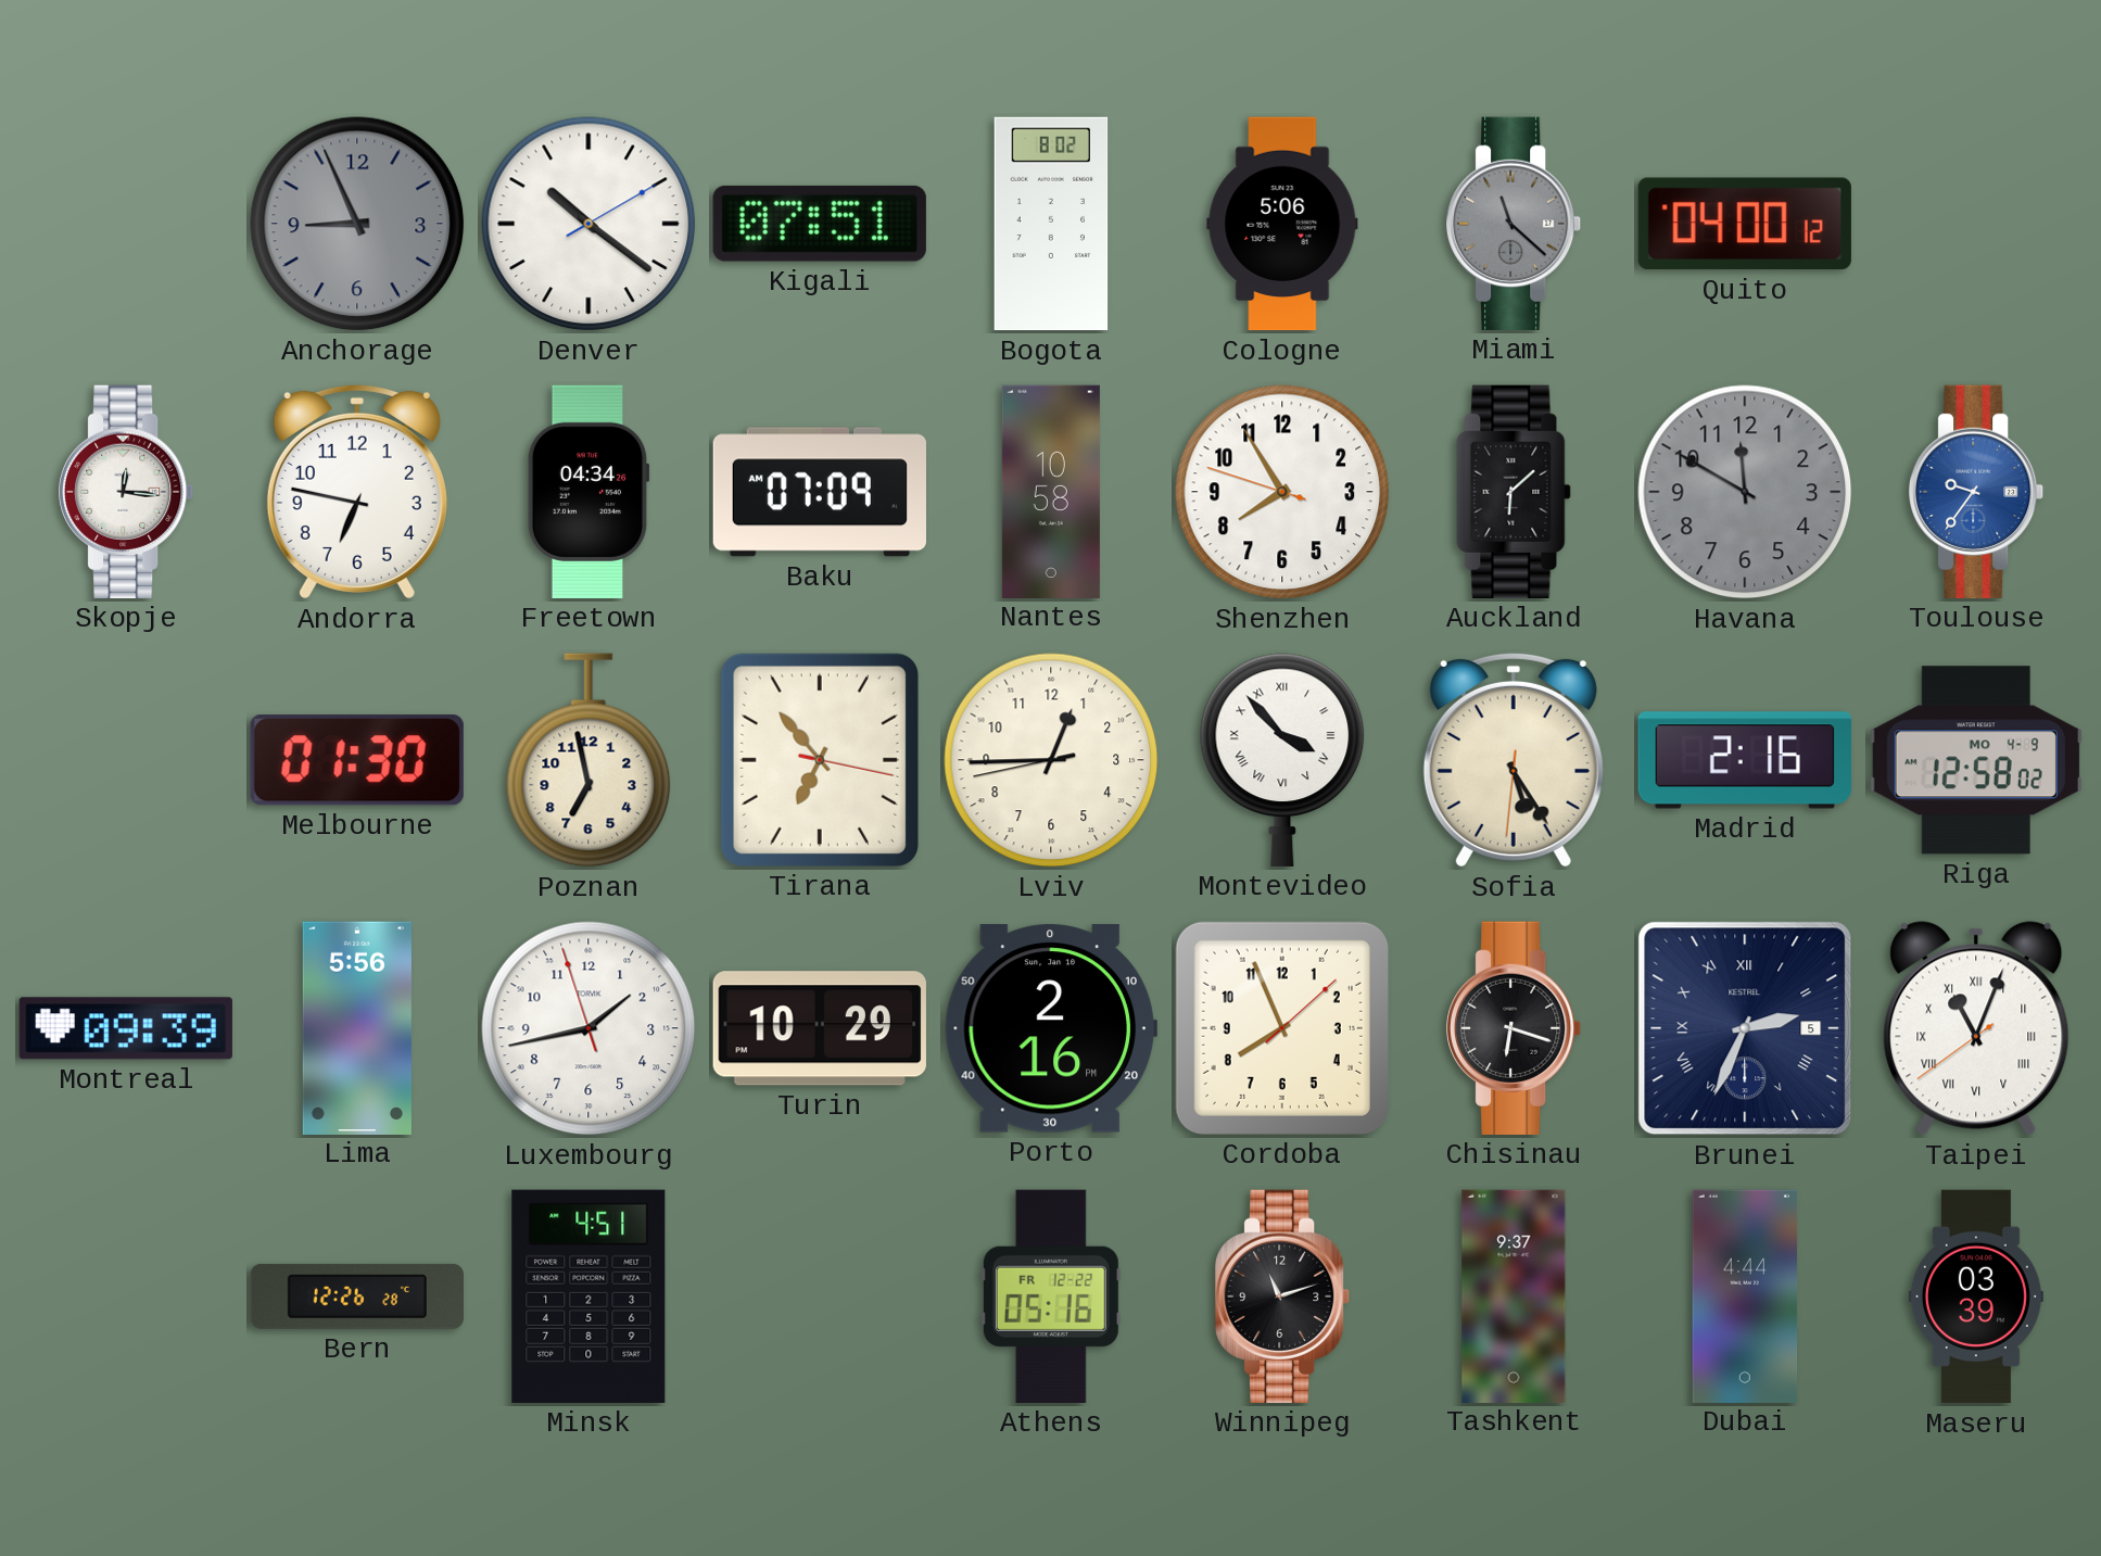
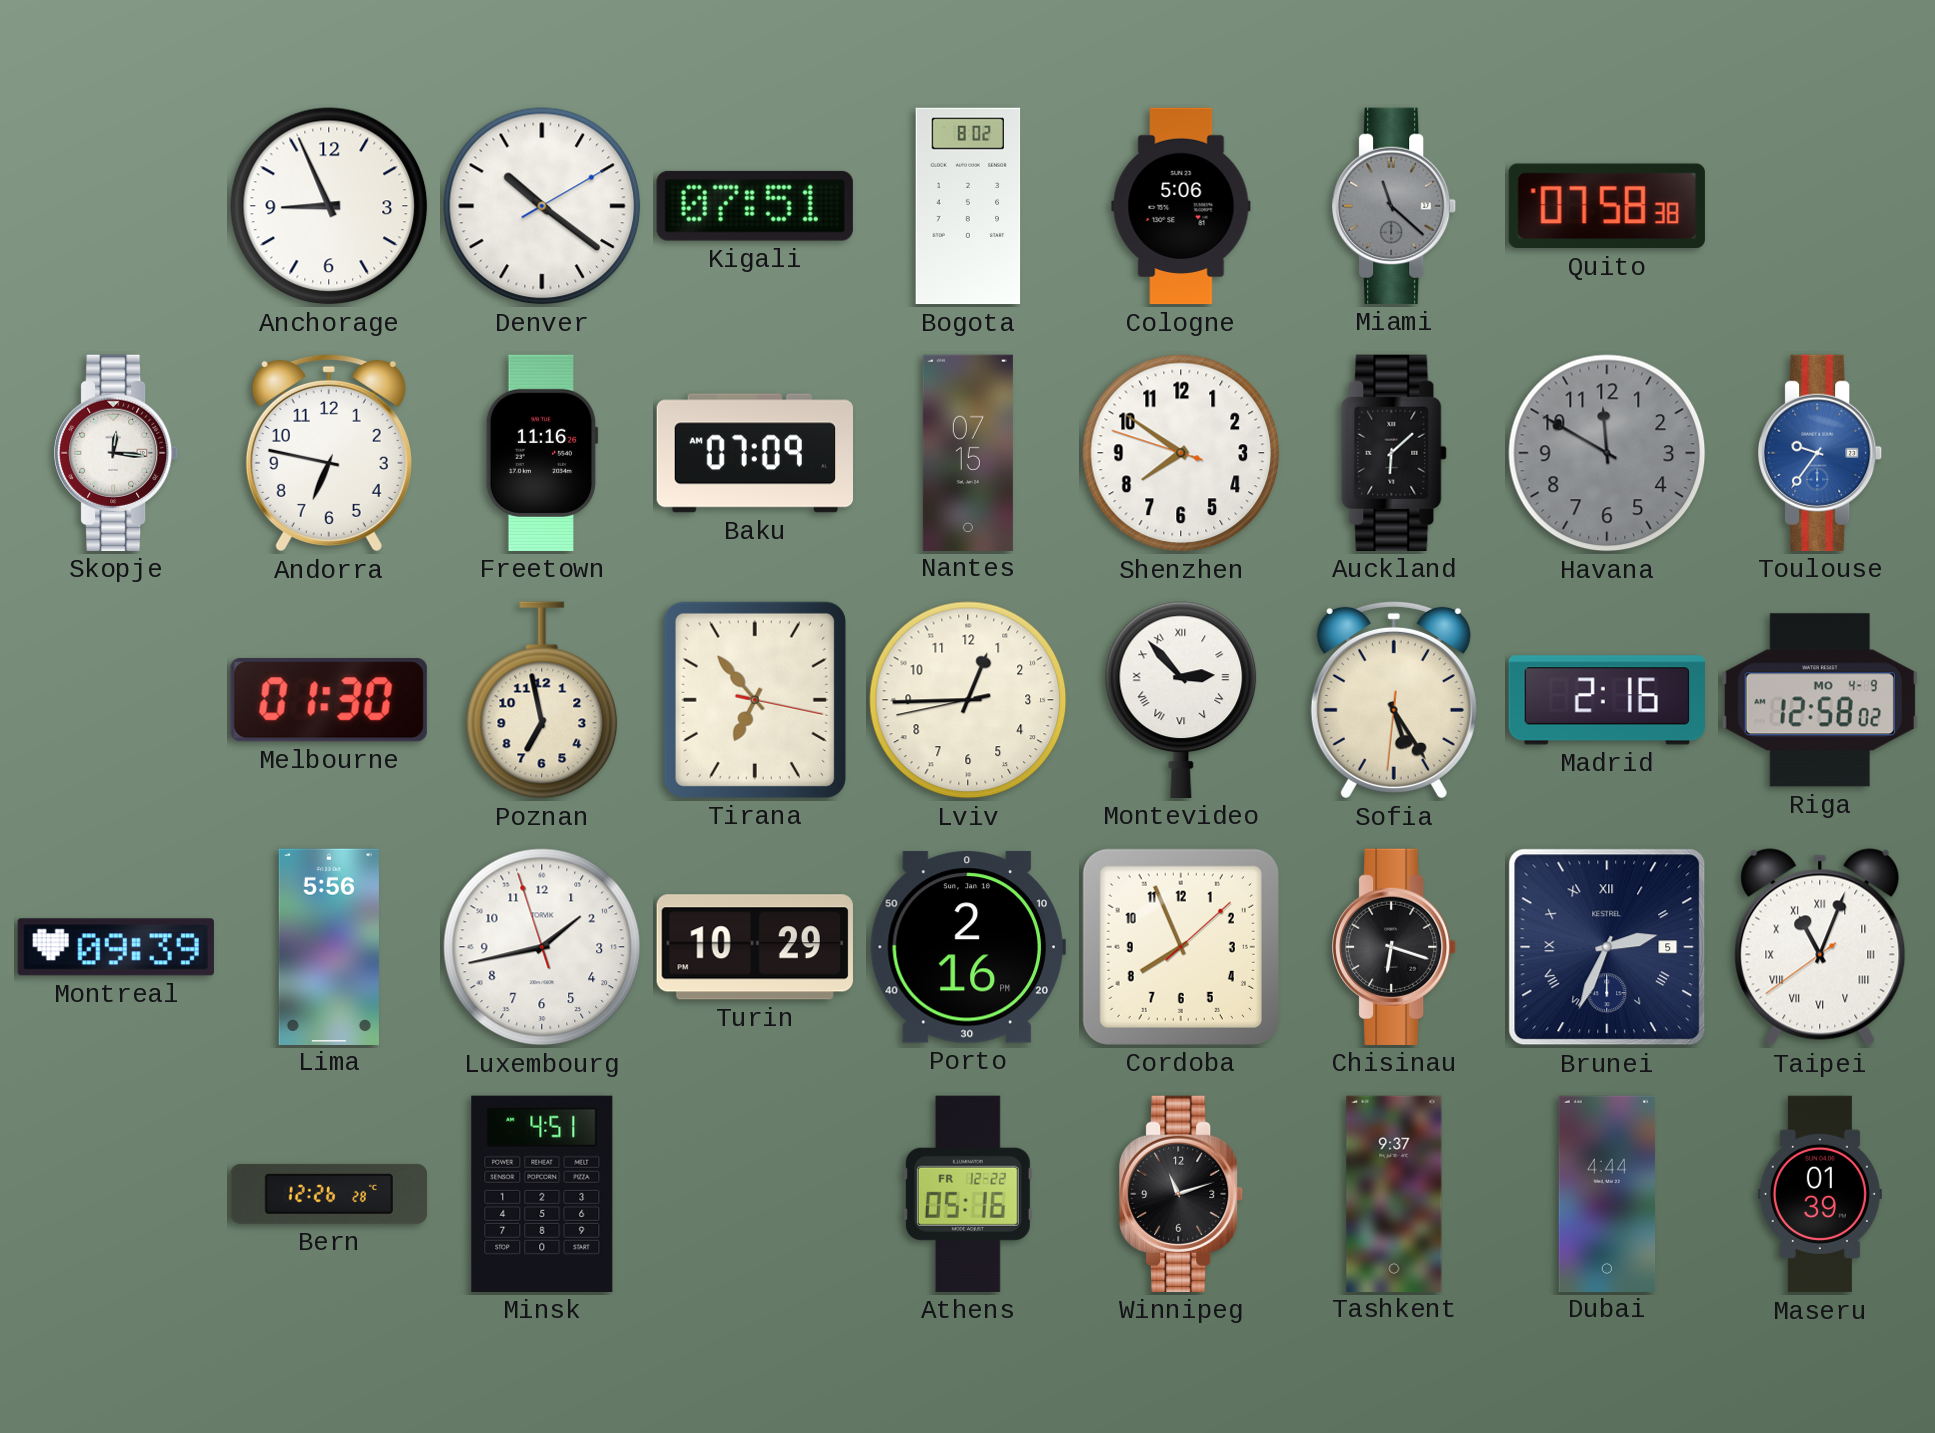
Anchorage dial: grey -> white
Quito: 04:00 -> 07:58
Freetown: 04:34 -> 11:16
Nantes: 10:58 -> 07:15
Shenzhen: 7:54 -> 7:50
Montevideo: 3:53 -> 2:53
Maseru: 03:39 -> 01:39
